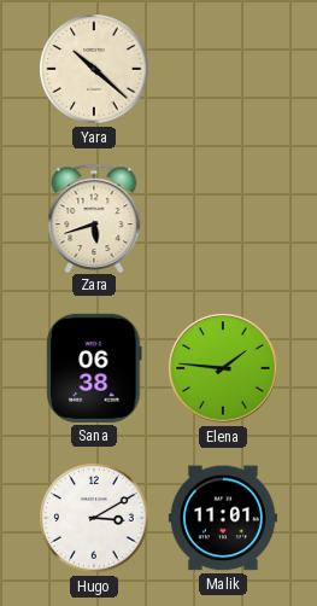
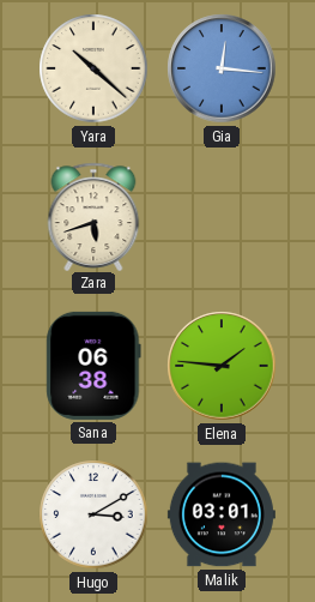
Gia: none -> 12:16
Malik: 11:01 -> 03:01
